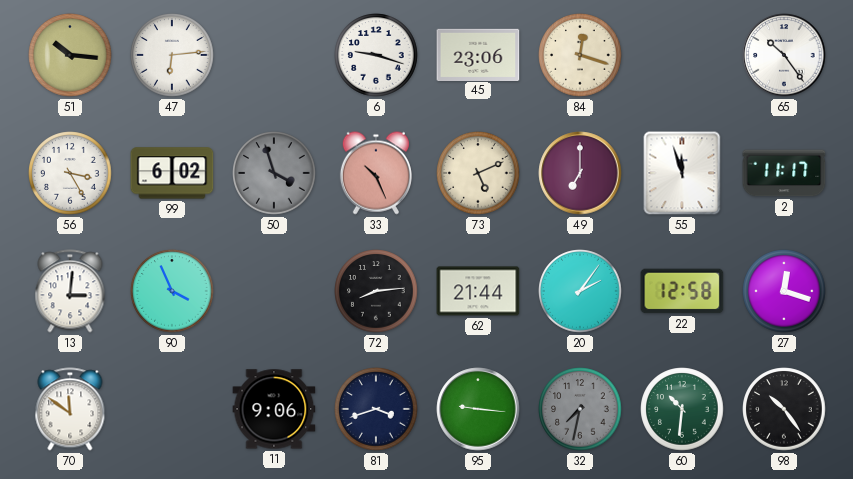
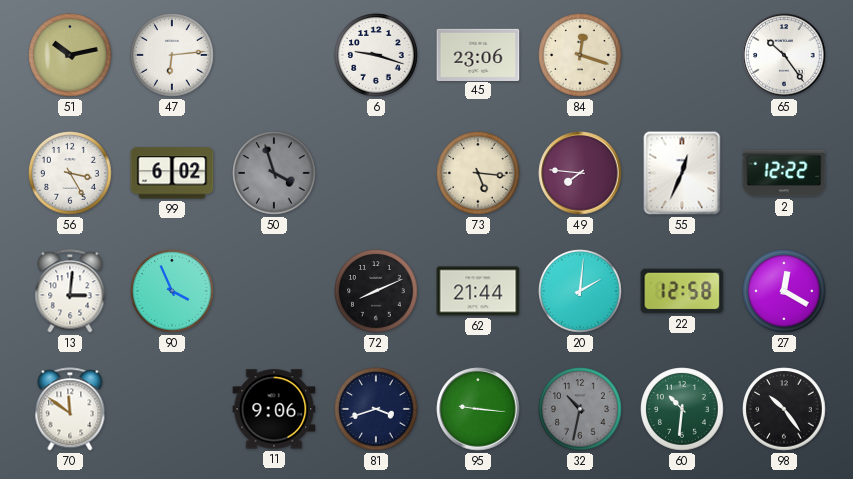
51: 10:16 -> 10:13
33: 10:26 -> none
73: 5:11 -> 5:16
49: 7:00 -> 7:46
55: 11:57 -> 12:34
2: 11:17 -> 12:22
72: 8:14 -> 8:11
20: 2:06 -> 2:01
27: 12:18 -> 12:20
32: 7:32 -> 10:32
